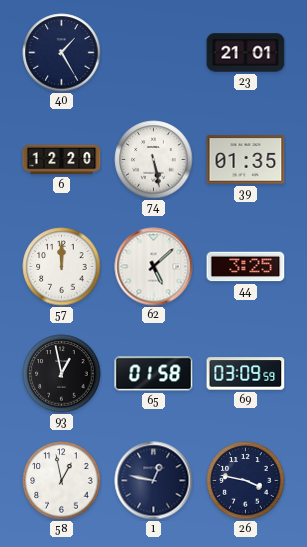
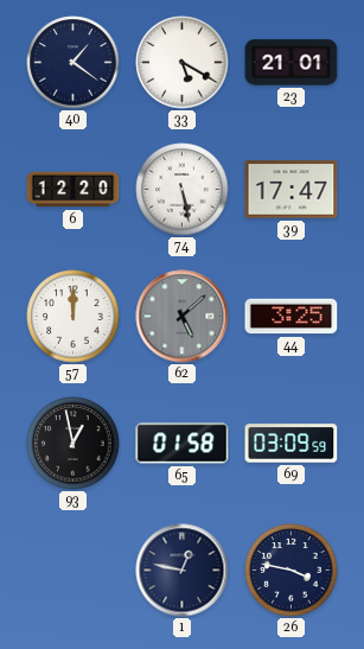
40: 1:25 -> 1:21
33: none -> 5:20
39: 01:35 -> 17:47
62 dial: white -> grey
58: 12:58 -> none
